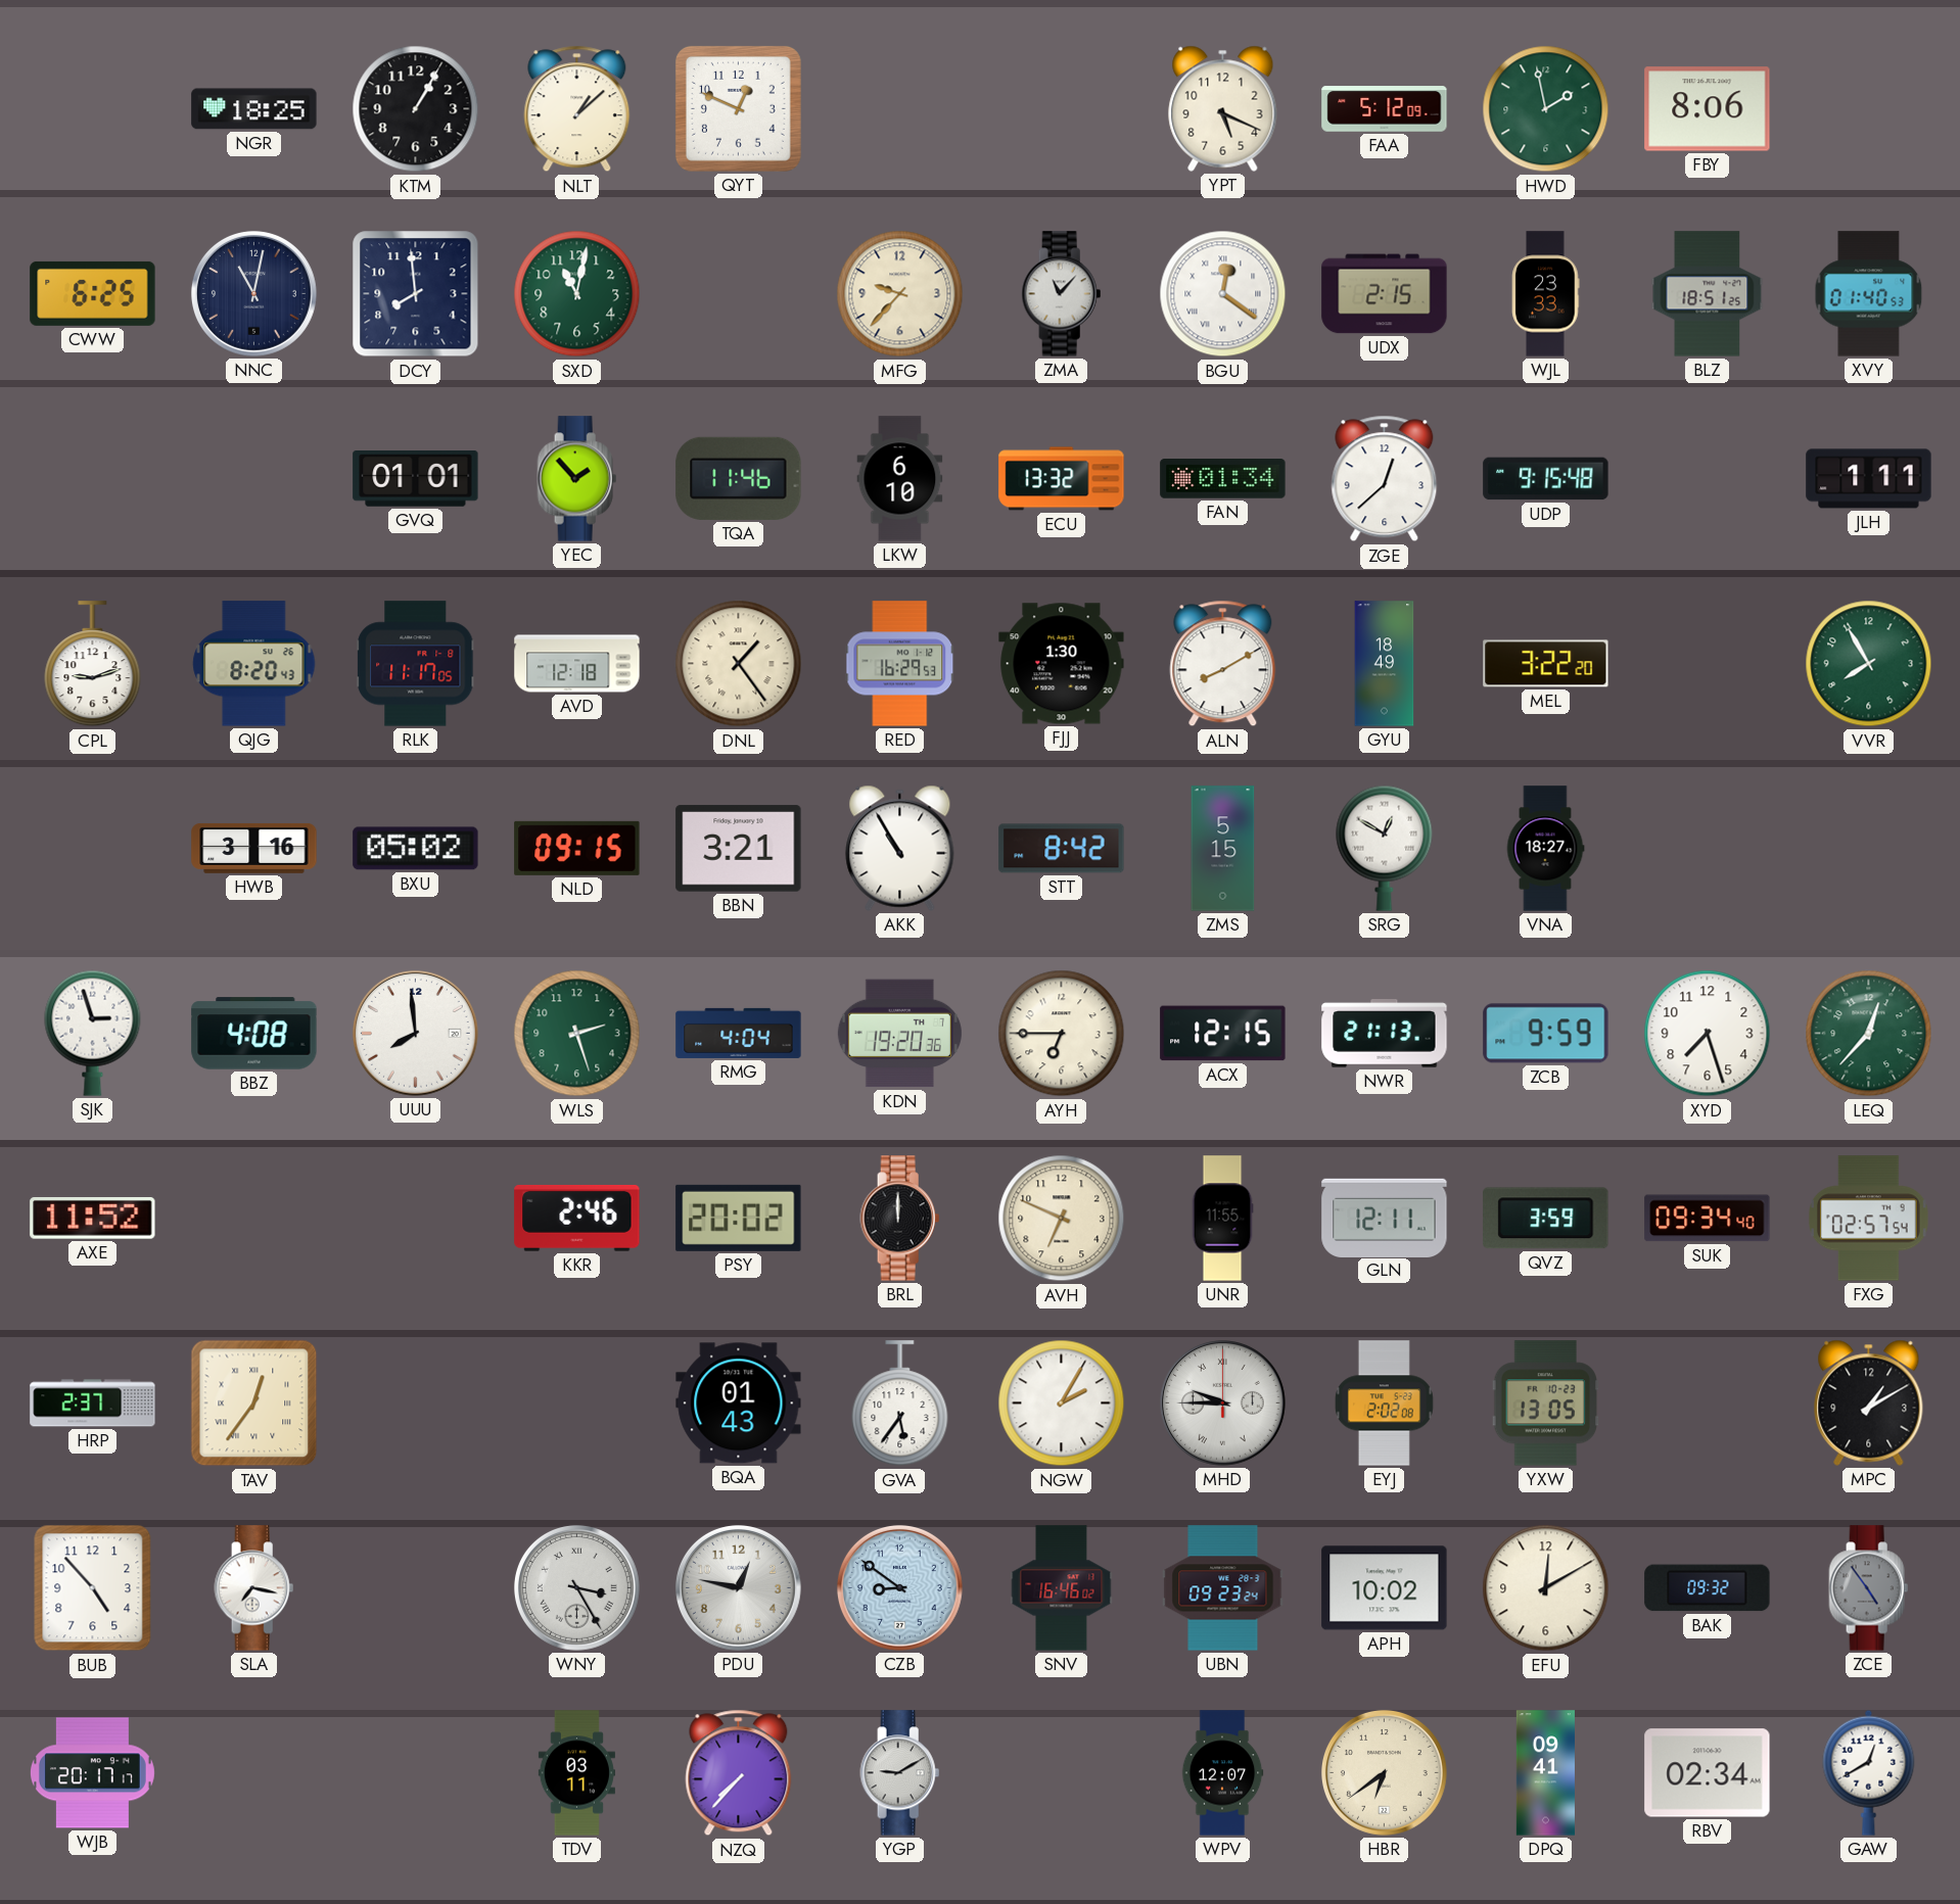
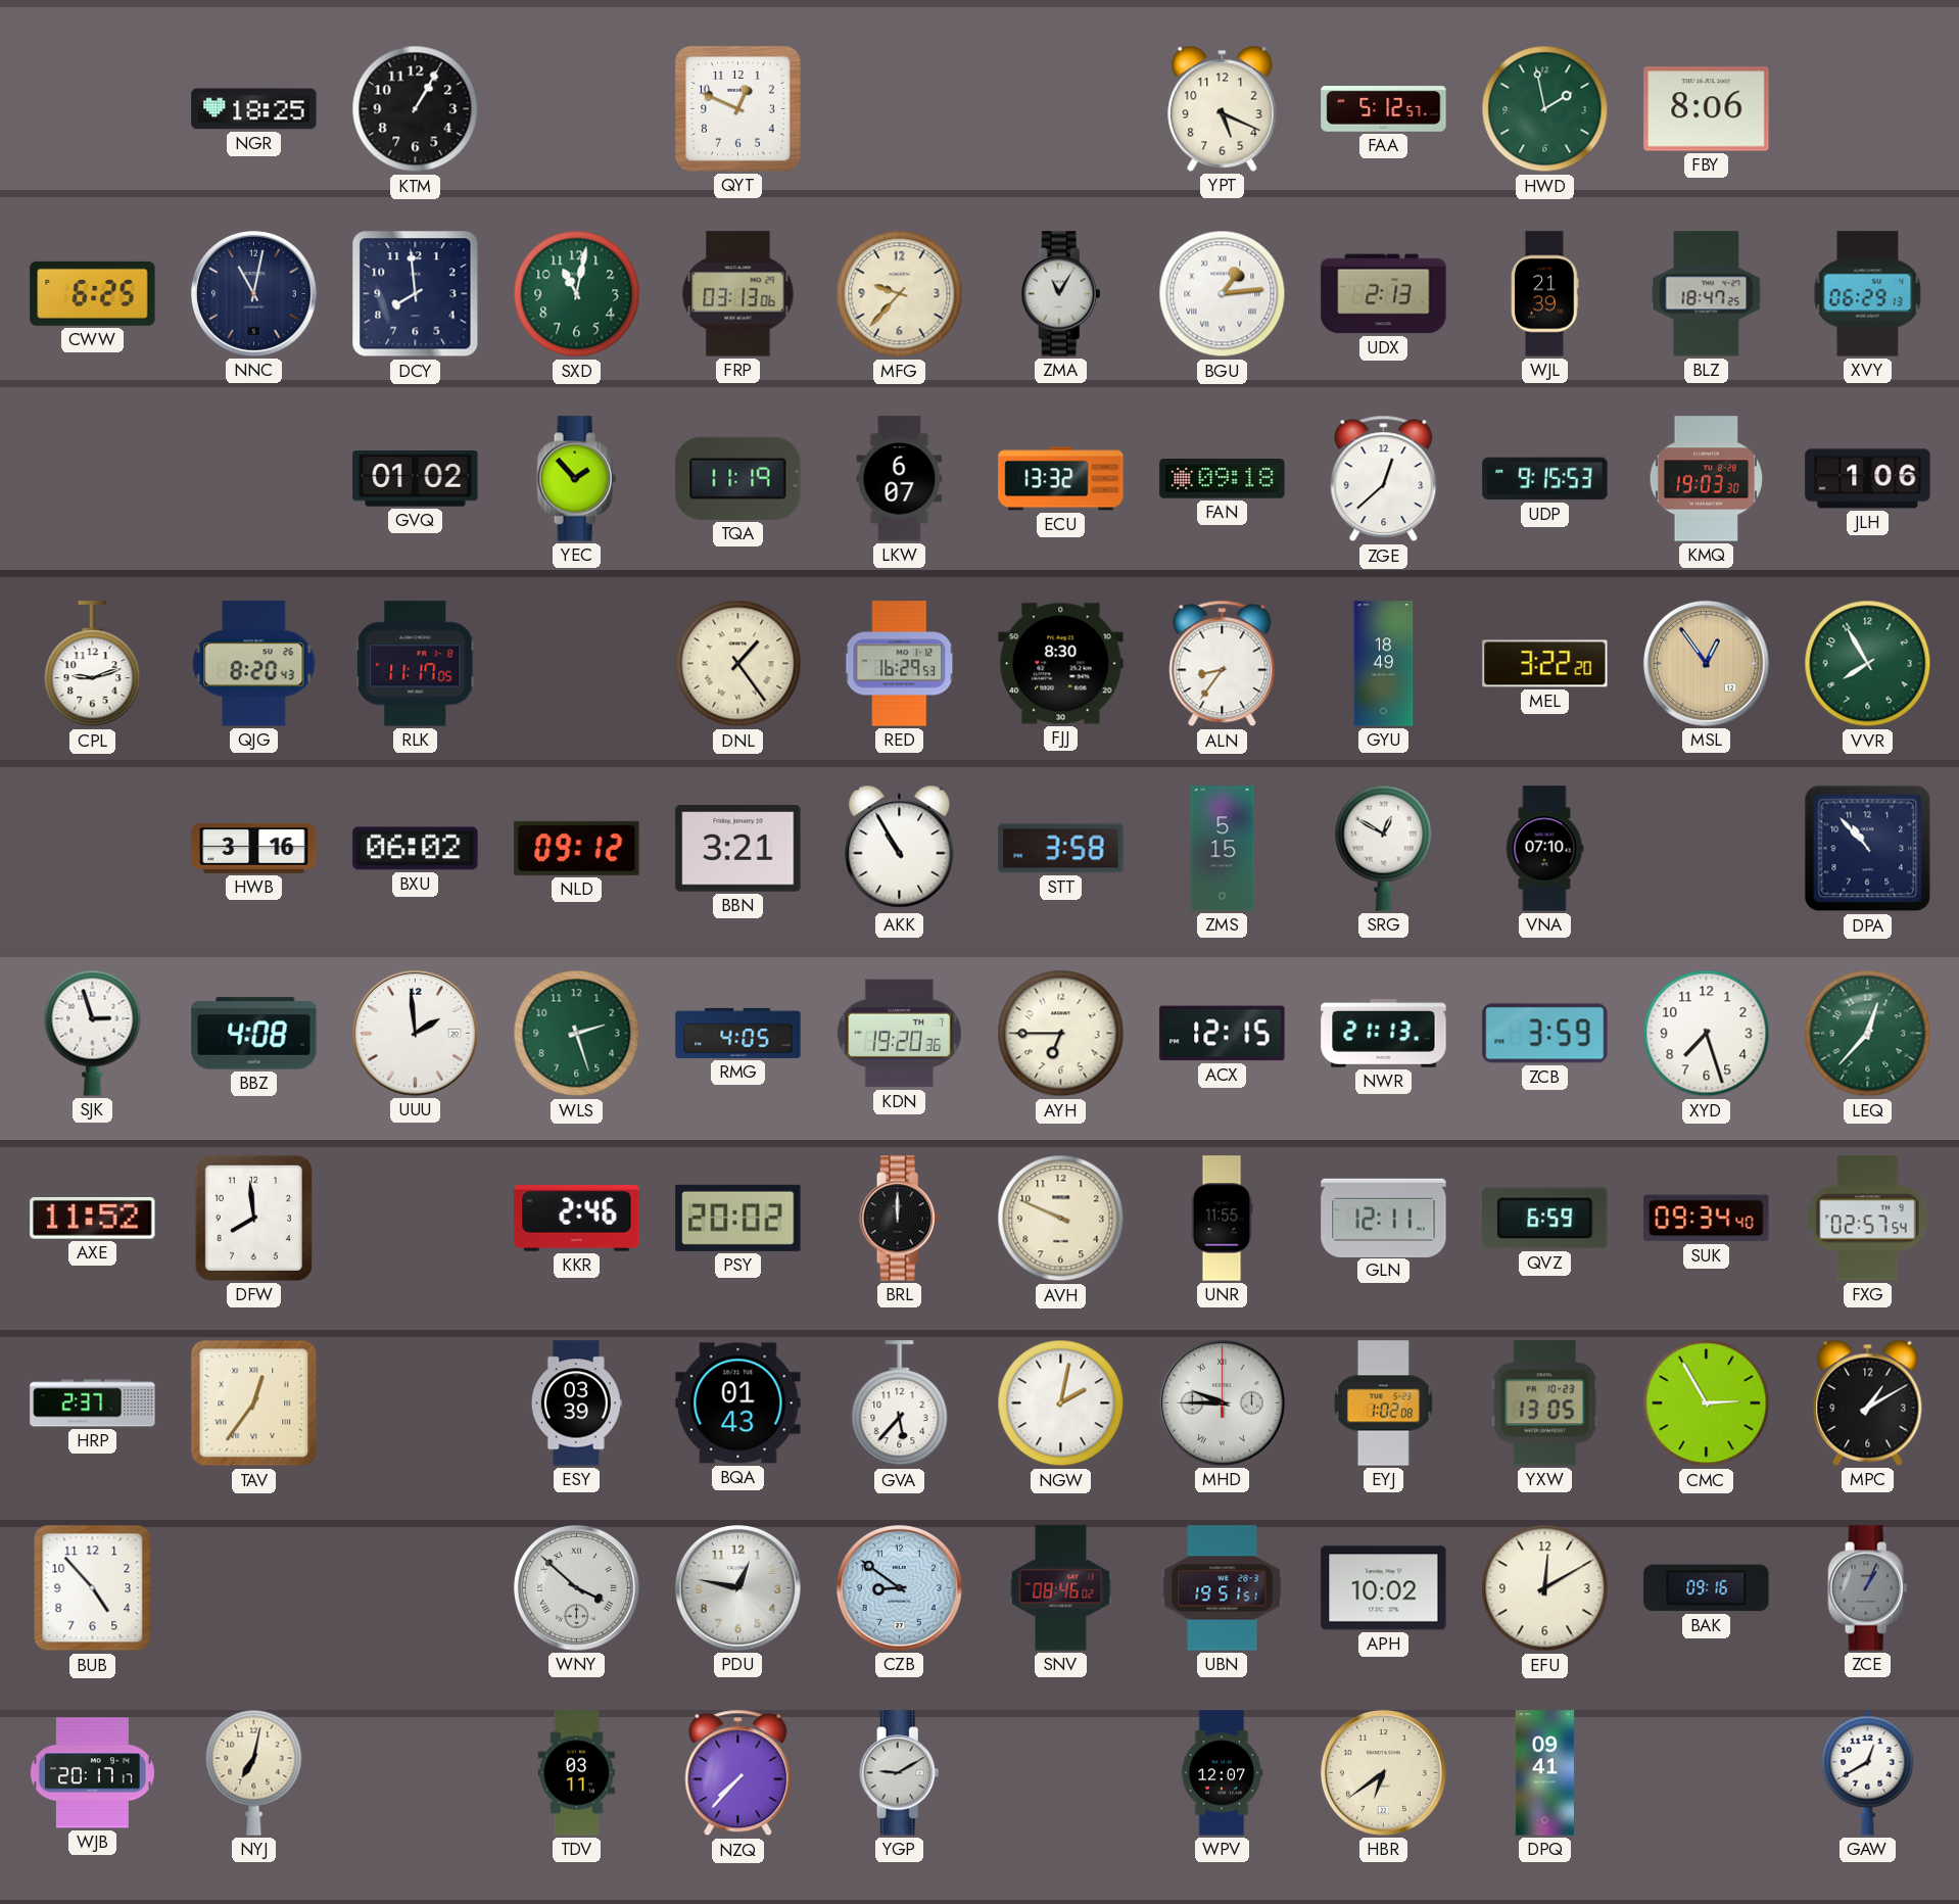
NLT: 1:08 -> none
FAA: 5:12:09 -> 5:12:57
FRP: none -> 03:13
ZMA: 11:07 -> 11:05
BGU: 12:21 -> 1:14
UDX: 2:15 -> 2:13
WJL: 23:33 -> 21:39
BLZ: 18:51 -> 18:47
XVY: 01:40 -> 06:29
GVQ: 01:01 -> 01:02
TQA: 11:46 -> 11:19
LKW: 6:10 -> 6:07
FAN: 01:34 -> 09:18
UDP: 9:15:48 -> 9:15:53
KMQ: none -> 19:03
JLH: 1:11 -> 1:06
AVD: 12:18 -> none
FJJ: 1:30 -> 8:30
ALN: 8:10 -> 8:36
MSL: none -> 12:54
BXU: 05:02 -> 06:02
NLD: 09:15 -> 09:12
STT: 8:42 -> 3:58
VNA: 18:27 -> 07:10
DPA: none -> 10:53
UUU: 7:59 -> 1:59
RMG: 4:04 -> 4:05
ZCB: 9:59 -> 3:59
DFW: none -> 7:59
AVH: 6:49 -> 9:49
QVZ: 3:59 -> 6:59
ESY: none -> 03:39
GVA: 5:36 -> 5:37
NGW: 2:05 -> 2:02
EYJ: 2:02 -> 1:02
CMC: none -> 2:55
SLA: 7:17 -> none
WNY: 3:25 -> 3:52
SNV: 16:46 -> 08:46
UBN: 09:23 -> 19:51
BAK: 09:32 -> 09:16
ZCE: 4:54 -> 1:04
NYJ: none -> 7:02
RBV: 02:34 -> none
